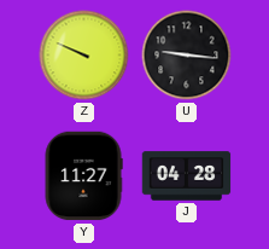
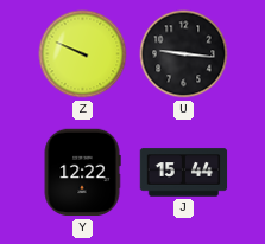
Y: 11:27 -> 12:22
J: 04:28 -> 15:44
